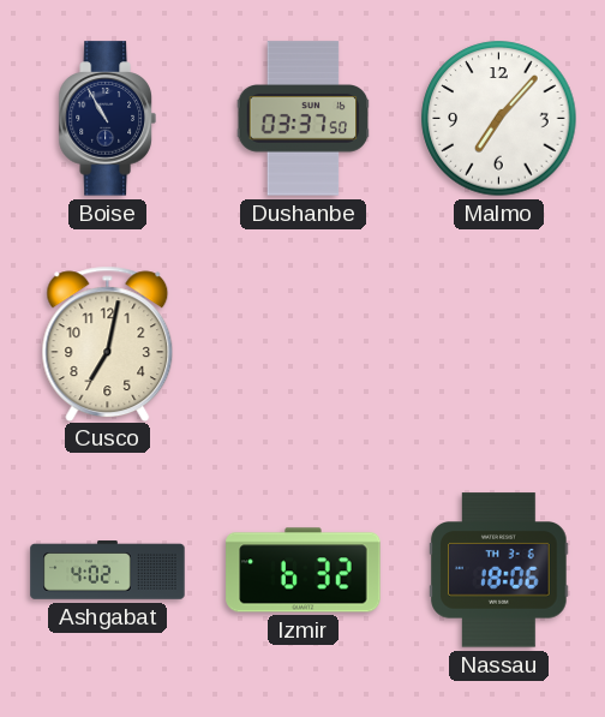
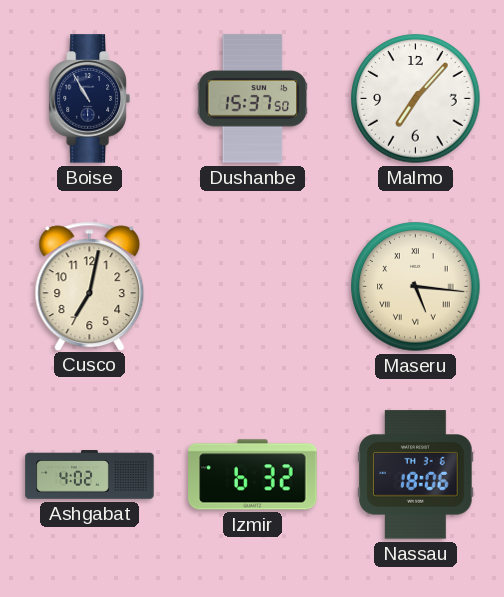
Dushanbe: 03:37 -> 15:37
Maseru: none -> 5:16
